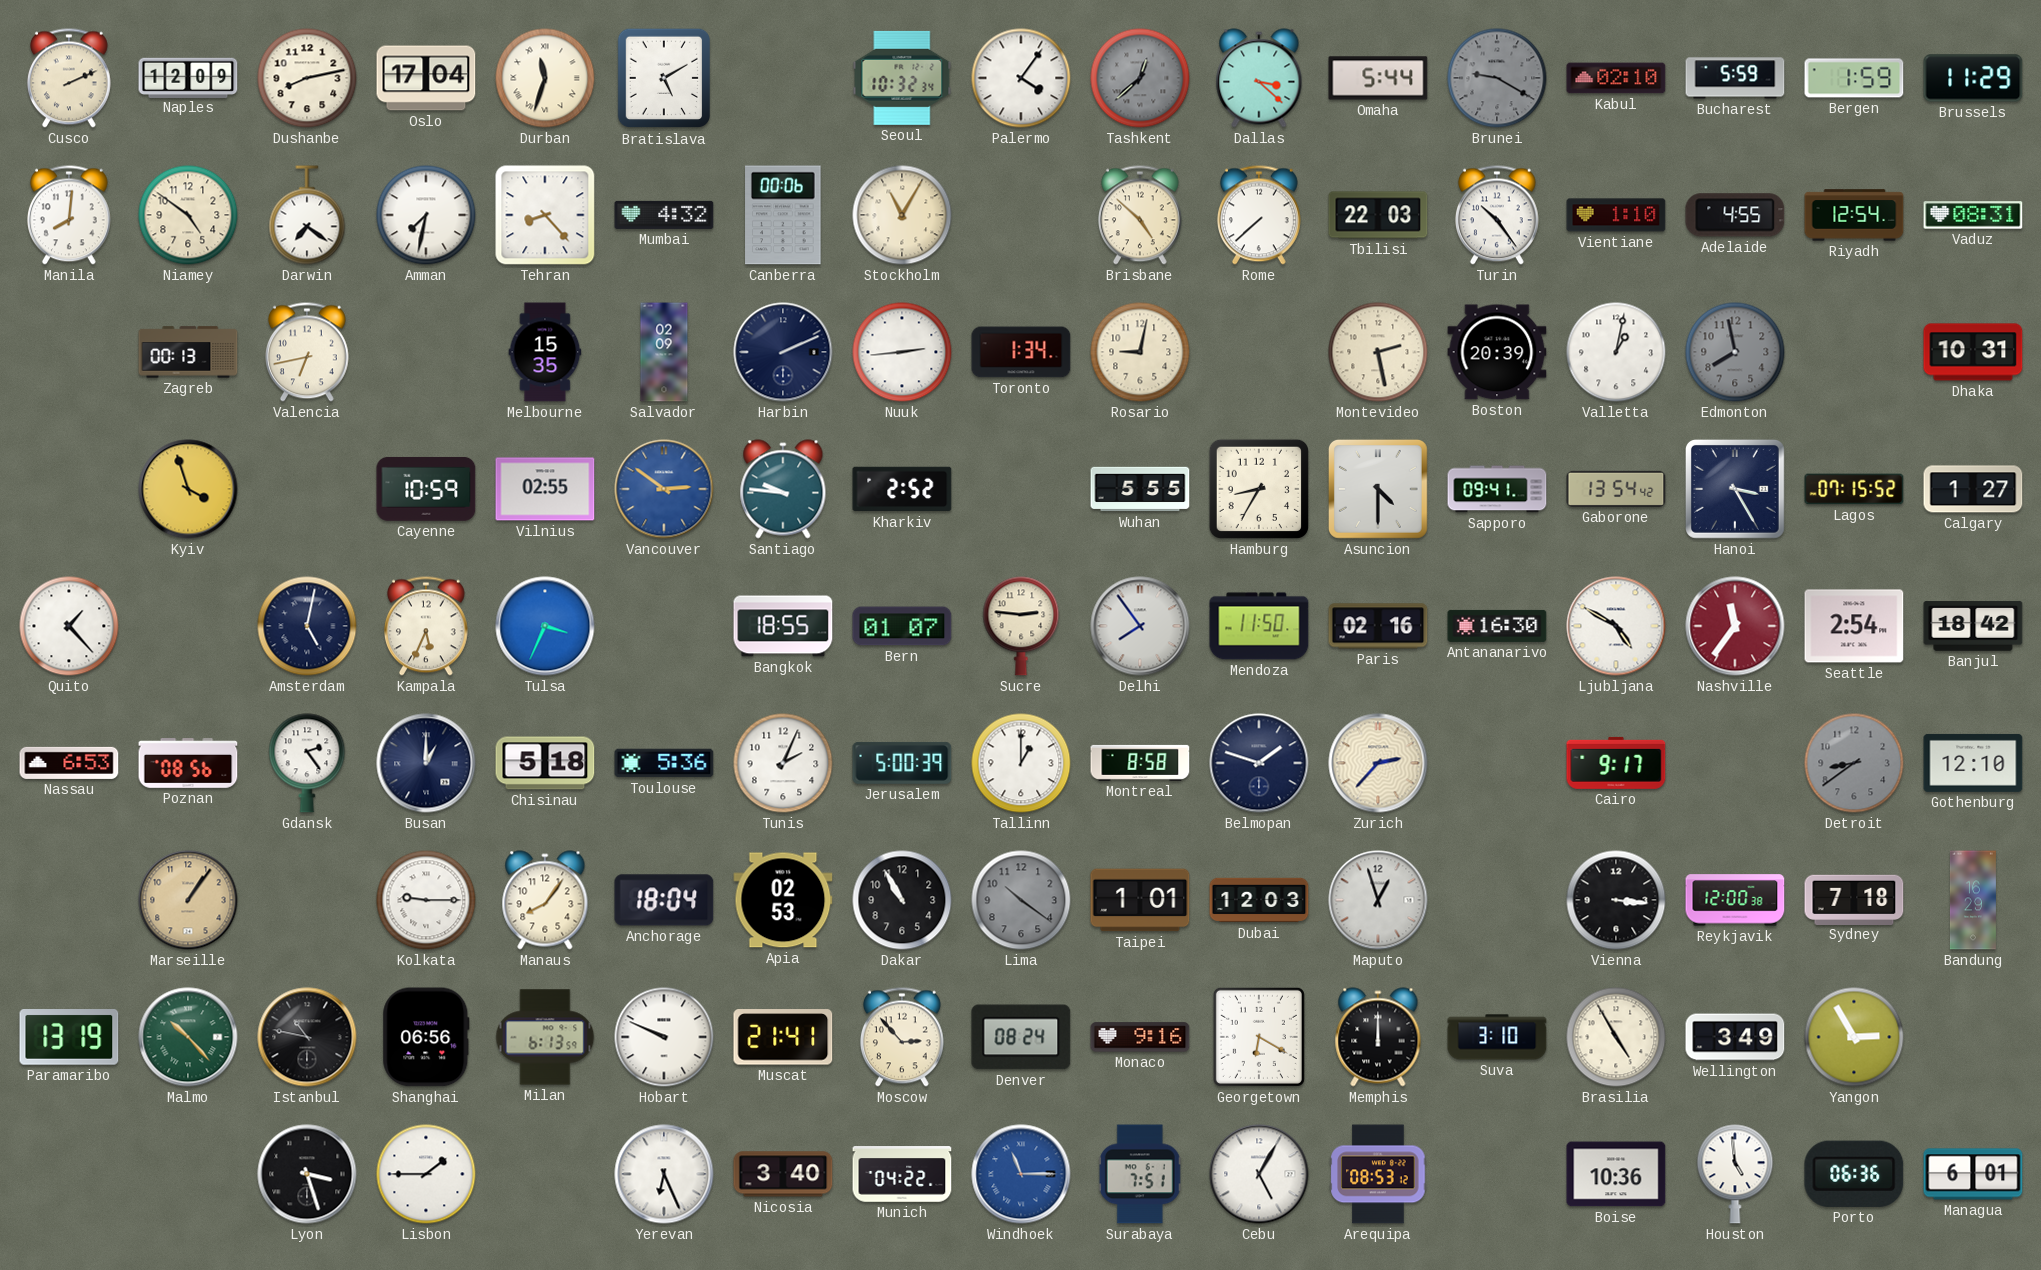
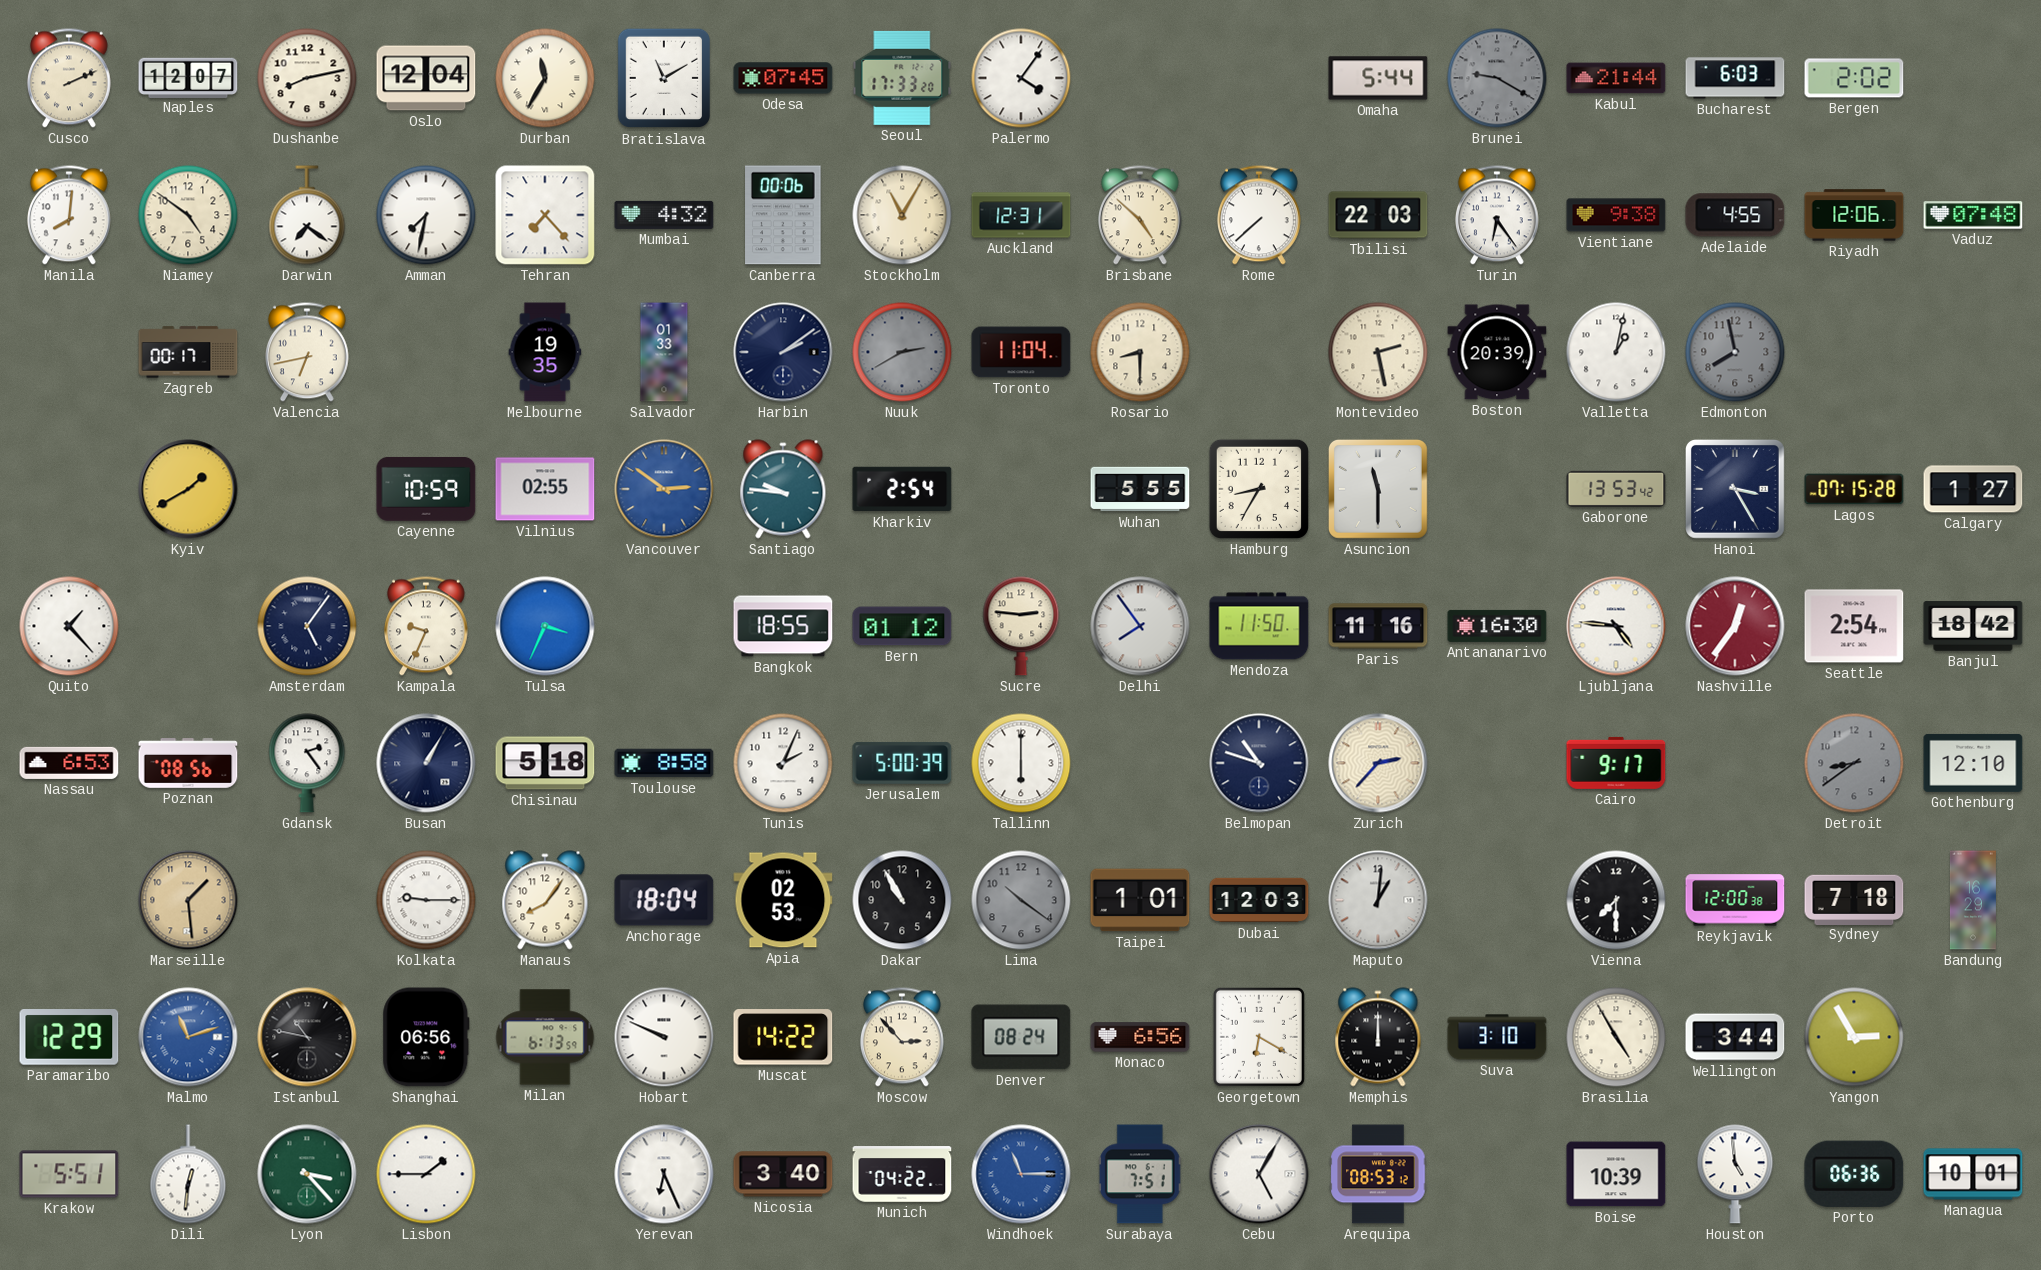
Naples: 12:09 -> 12:07
Oslo: 17:04 -> 12:04
Durban: 11:33 -> 11:35
Bratislava: 5:10 -> 11:10
Odesa: none -> 07:45
Seoul: 10:32 -> 17:33
Tashkent: 12:38 -> none
Dallas: 3:22 -> none
Kabul: 02:10 -> 21:44
Bucharest: 5:59 -> 6:03
Bergen: 1:59 -> 2:02
Brussels: 11:29 -> none
Tehran: 8:23 -> 7:23
Auckland: none -> 12:31
Turin: 10:24 -> 6:24
Vientiane: 1:10 -> 9:38
Riyadh: 12:54 -> 12:06
Vaduz: 08:31 -> 07:48
Zagreb: 00:13 -> 00:17
Melbourne: 15:35 -> 19:35
Salvador: 02:09 -> 01:33
Harbin: 2:11 -> 2:09
Nuuk: 2:44 -> 2:40
Nuuk dial: white -> grey
Toronto: 1:34 -> 11:04
Rosario: 9:02 -> 8:30
Dhaka: 10:31 -> none
Kyiv: 3:57 -> 1:40
Kharkiv: 2:52 -> 2:54
Asuncion: 4:30 -> 11:30
Sapporo: 09:41 -> none
Gaborone: 13:54 -> 13:53
Lagos: 07:15:52 -> 07:15:28
Amsterdam: 5:02 -> 5:06
Kampala: 5:34 -> 9:34
Bern: 01:07 -> 01:12
Paris: 02:16 -> 11:16
Ljubljana: 4:50 -> 4:46
Nashville: 11:36 -> 12:36
Busan: 1:00 -> 1:05
Toulouse: 5:36 -> 8:58
Tallinn: 1:00 -> 6:00
Montreal: 8:58 -> none
Belmopan: 1:48 -> 10:48
Marseille: 1:06 -> 1:29
Maputo: 12:57 -> 1:01
Vienna: 3:16 -> 7:30
Paramaribo: 13:19 -> 12:29
Malmo: 10:23 -> 11:12
Malmo dial: green -> blue
Muscat: 21:41 -> 14:22
Monaco: 9:16 -> 6:56
Wellington: 3:49 -> 3:44
Krakow: none -> 5:51
Dili: none -> 12:31
Lyon: 3:27 -> 3:23
Lyon dial: black -> green
Boise: 10:36 -> 10:39
Managua: 6:01 -> 10:01
